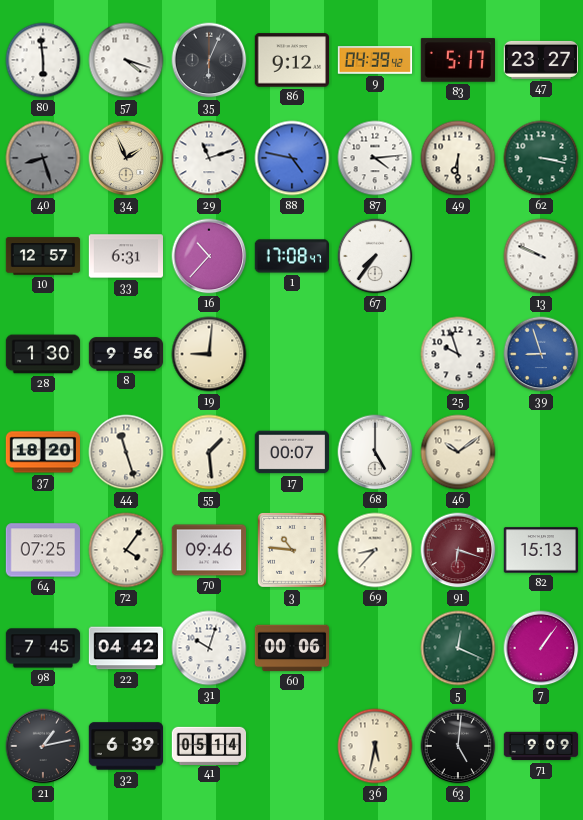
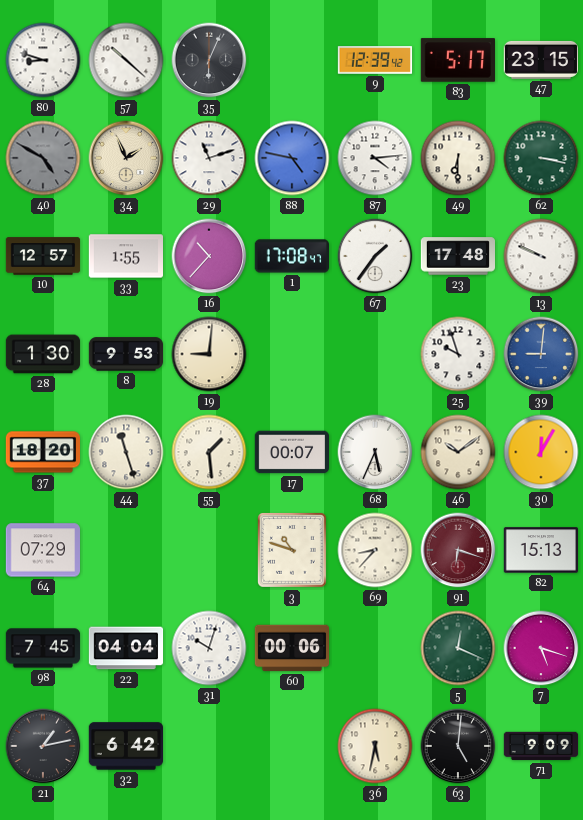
80: 5:59 -> 8:48
57: 4:18 -> 10:22
86: 9:12 -> none
9: 04:39 -> 12:39
47: 23:27 -> 23:15
40: 8:27 -> 4:50
33: 6:31 -> 1:55
67: 7:36 -> 1:36
23: none -> 17:48
8: 9:56 -> 9:53
39: 8:57 -> 9:01
68: 5:00 -> 5:34
30: none -> 12:05
64: 07:25 -> 07:29
72: 4:06 -> none
70: 09:46 -> none
3: 10:46 -> 10:48
22: 04:42 -> 04:04
7: 1:06 -> 5:18
32: 6:39 -> 6:42
41: 05:14 -> none
